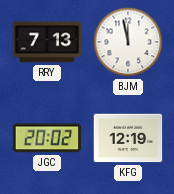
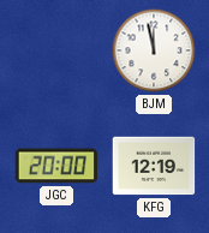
RRY: 7:13 -> none
JGC: 20:02 -> 20:00
